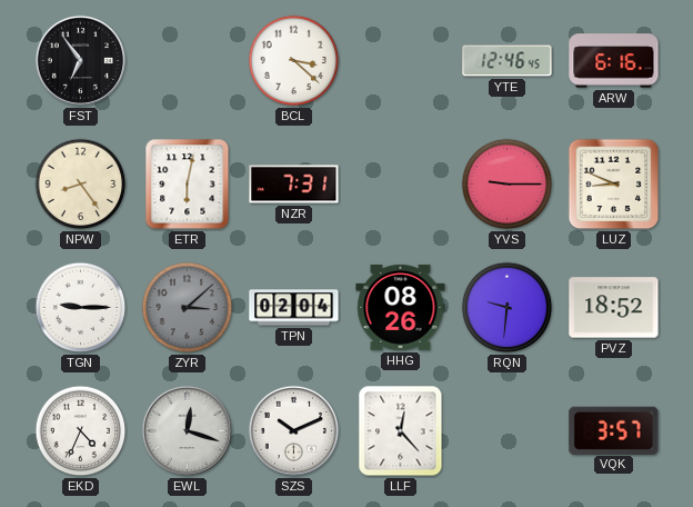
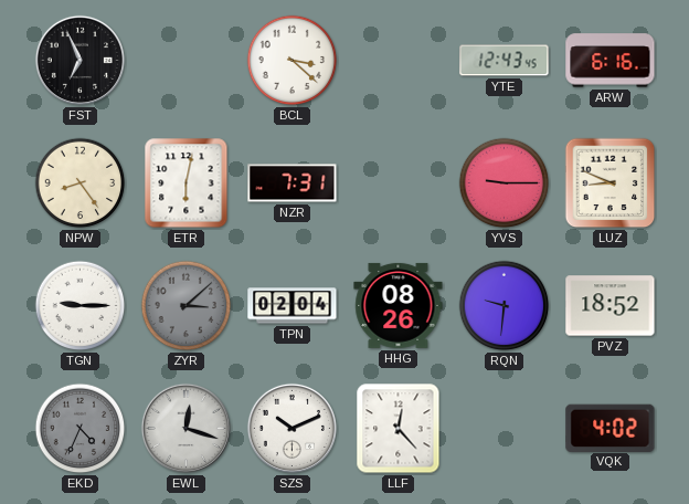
FST: 6:54 -> 6:56
YTE: 12:46 -> 12:43
EKD dial: white -> grey
VQK: 3:57 -> 4:02
